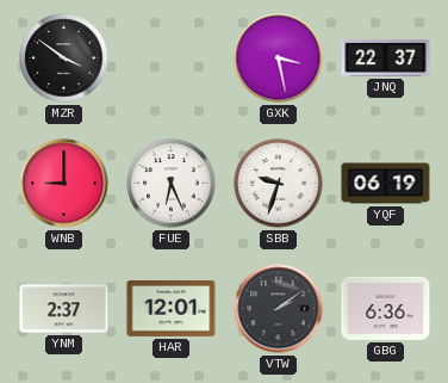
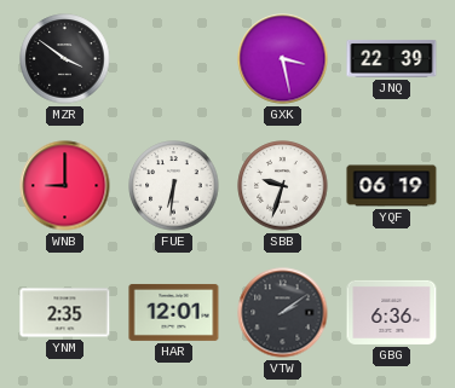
JNQ: 22:37 -> 22:39
FUE: 6:26 -> 6:31
YNM: 2:37 -> 2:35
